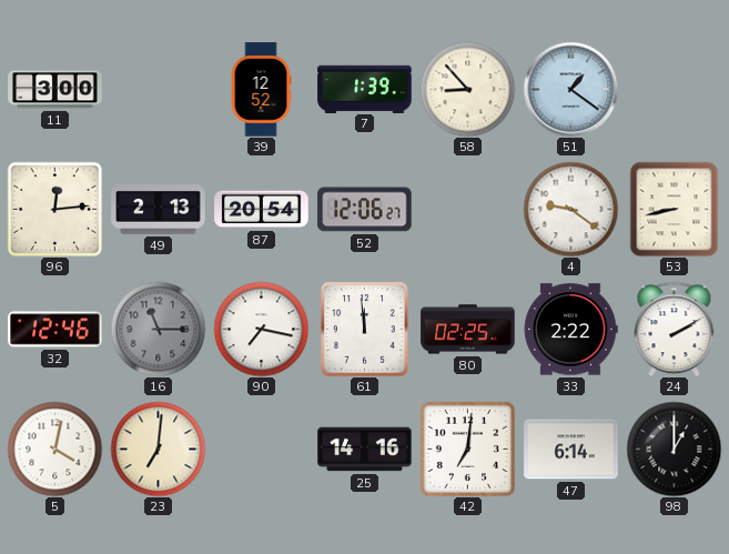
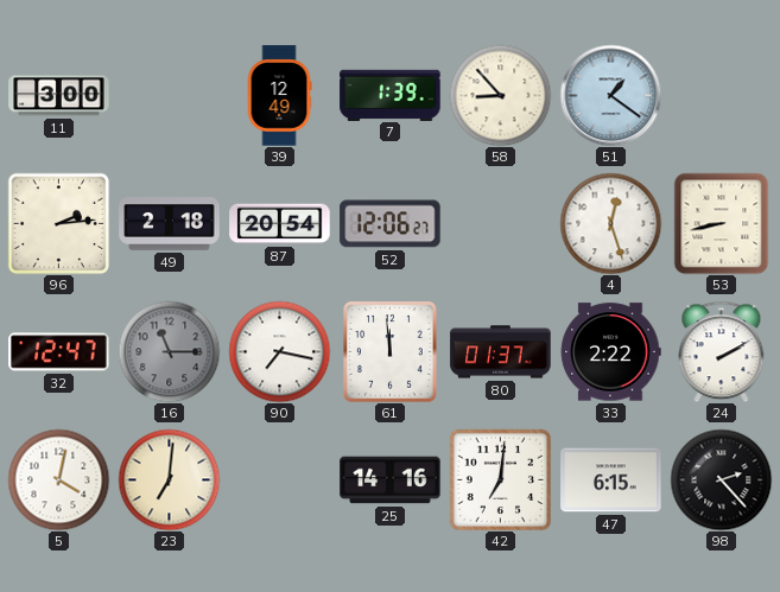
39: 12:52 -> 12:49
96: 12:14 -> 2:14
49: 2:13 -> 2:18
4: 9:21 -> 12:27
32: 12:46 -> 12:47
80: 02:25 -> 01:37
47: 6:14 -> 6:15
98: 1:00 -> 2:23
